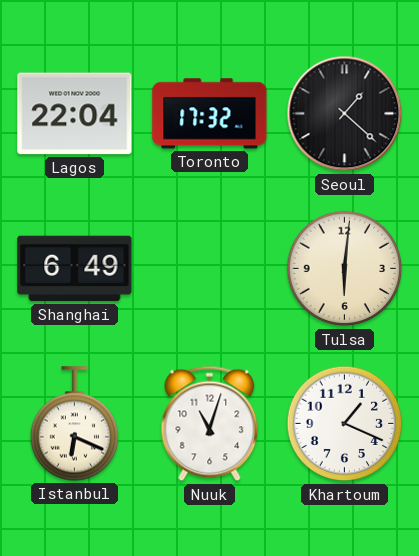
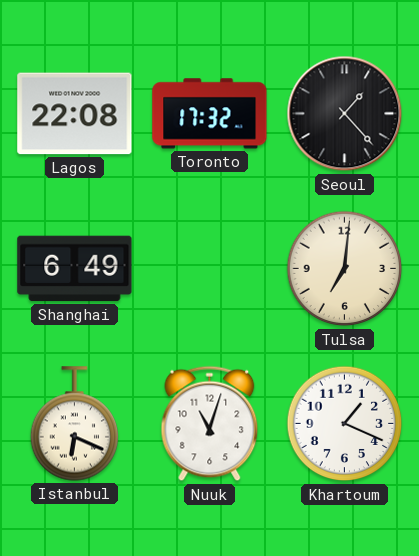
Lagos: 22:04 -> 22:08
Seoul: 1:22 -> 1:23
Tulsa: 6:01 -> 7:01
